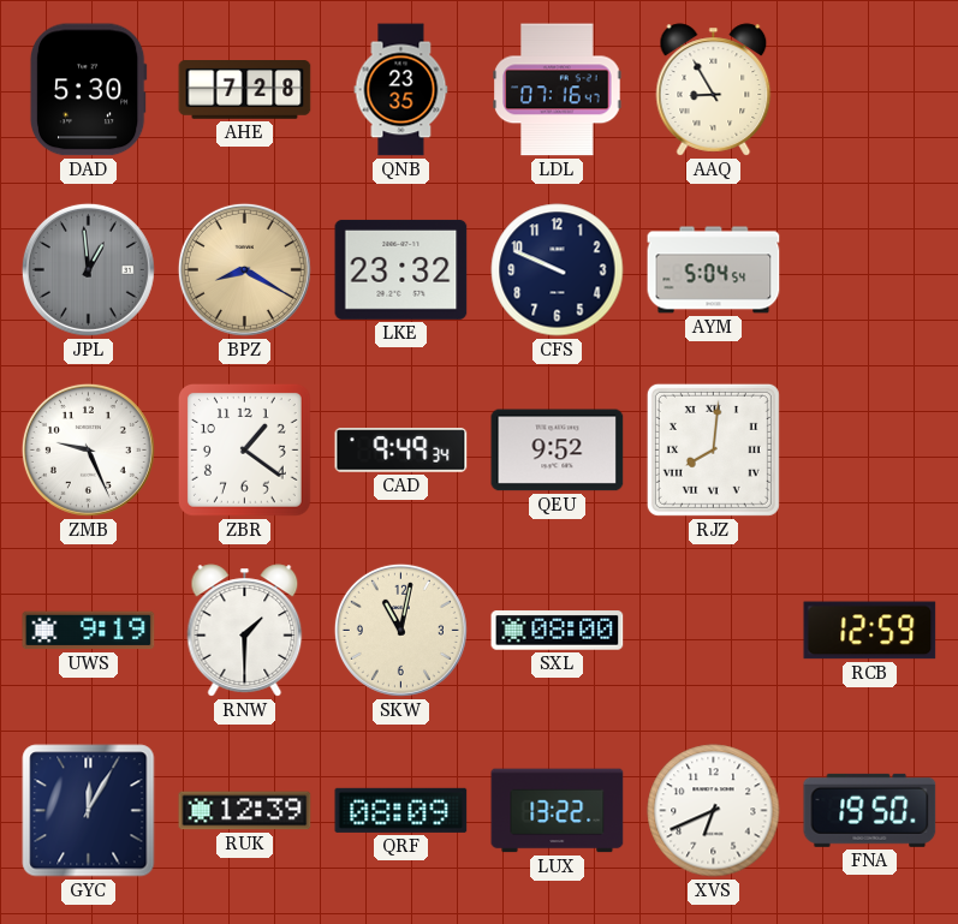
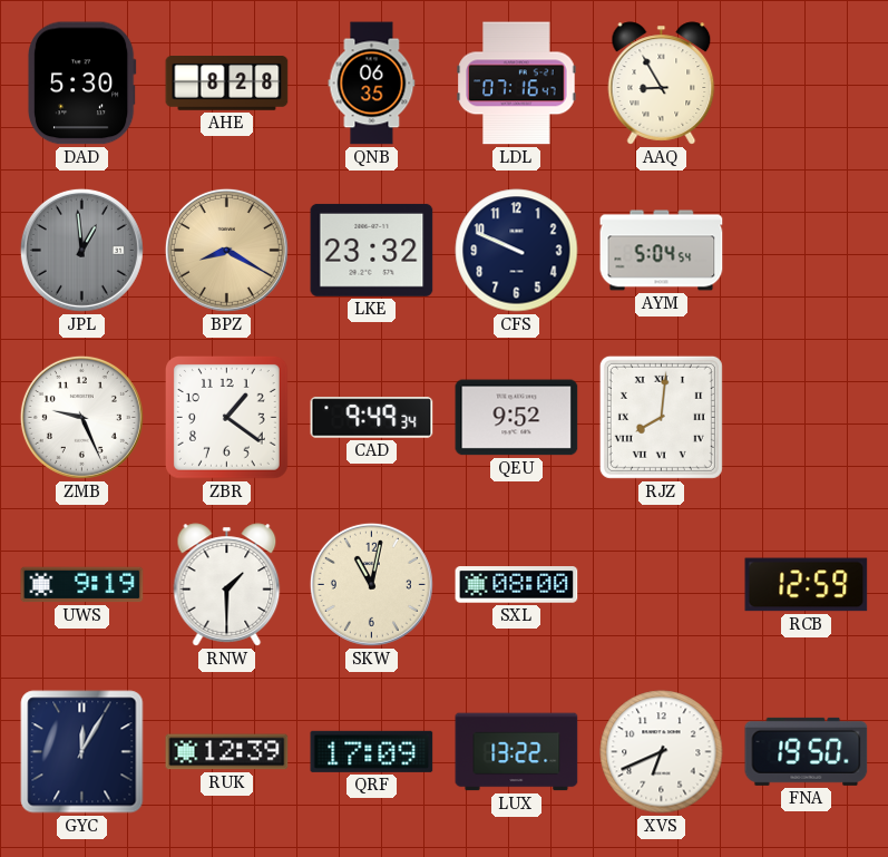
AHE: 7:28 -> 8:28
QNB: 23:35 -> 06:35
QRF: 08:09 -> 17:09
